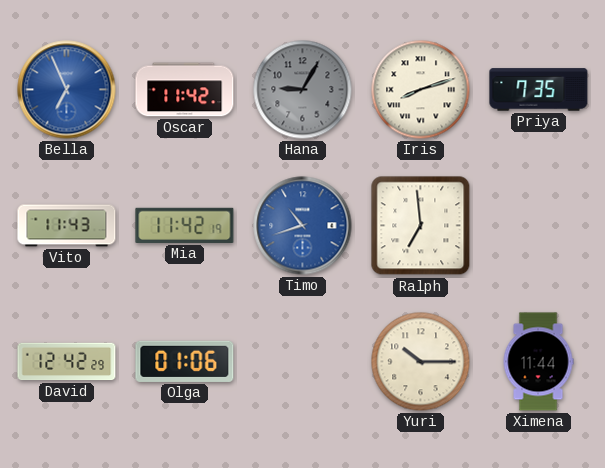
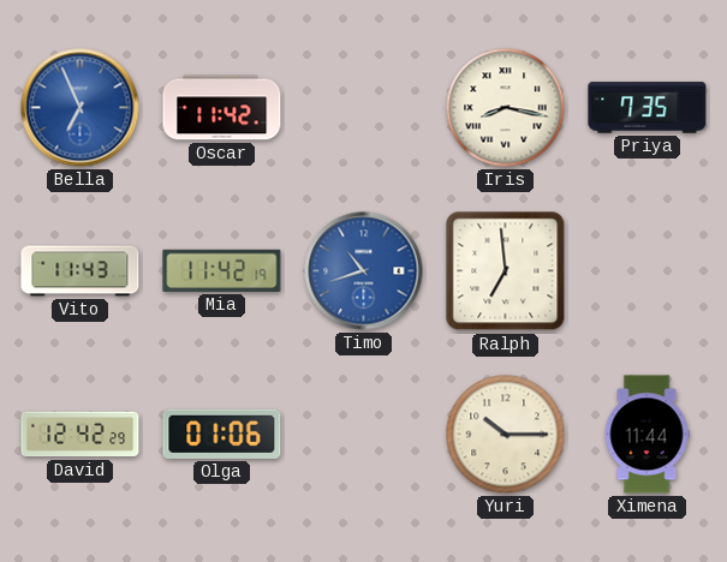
Hana: 9:05 -> none
Iris: 8:12 -> 8:17
